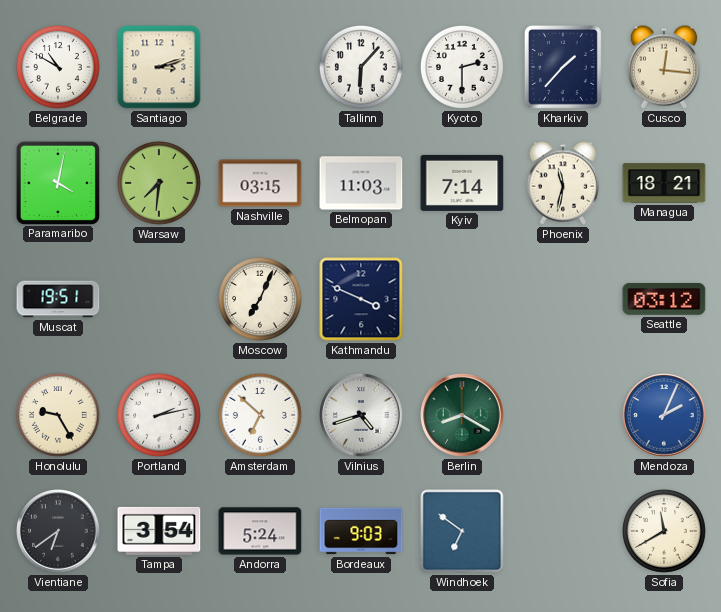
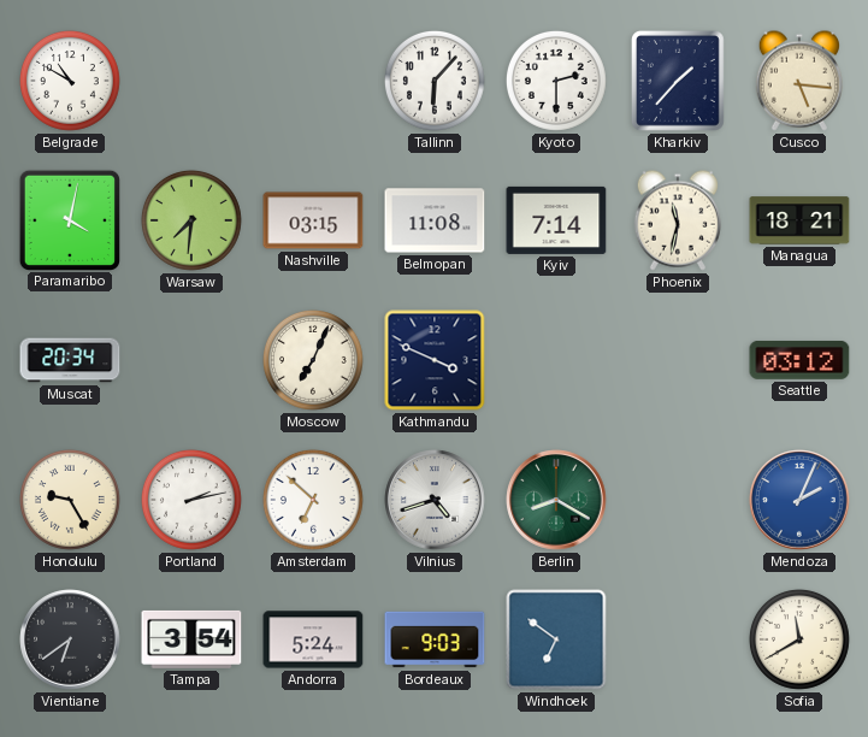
Santiago: 3:12 -> none
Cusco: 12:16 -> 5:16
Belmopan: 11:03 -> 11:08
Muscat: 19:51 -> 20:34
